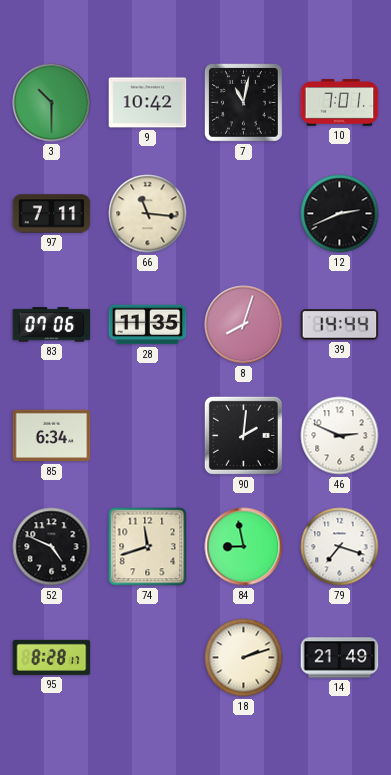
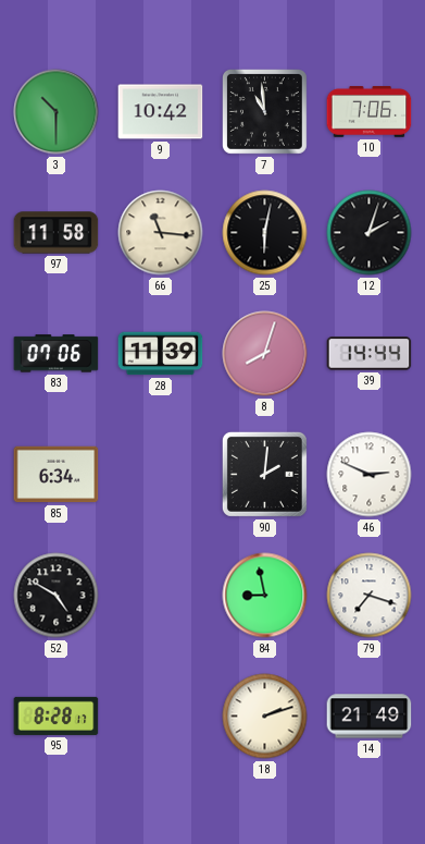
7: 11:02 -> 10:59
10: 7:01 -> 7:06
97: 7:11 -> 11:58
25: none -> 6:02
12: 2:41 -> 2:03
28: 11:35 -> 11:39
52: 4:49 -> 4:50
74: 11:42 -> none
